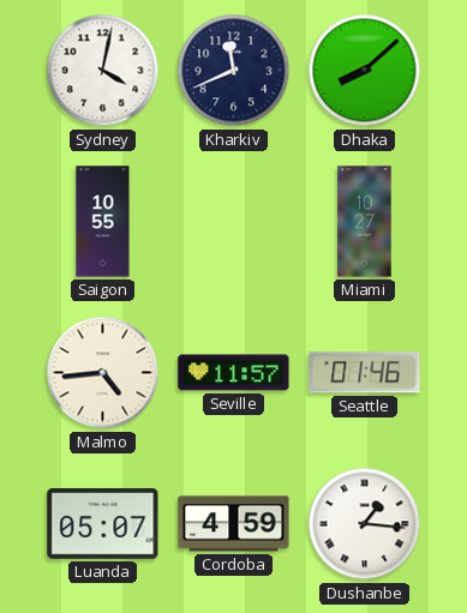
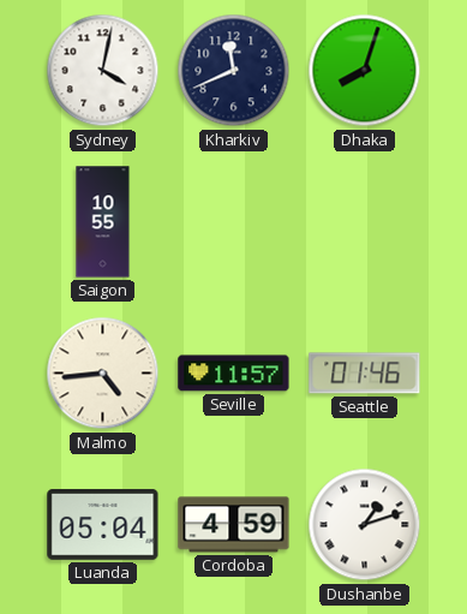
Dhaka: 8:08 -> 8:03
Miami: 10:27 -> none
Luanda: 05:07 -> 05:04
Dushanbe: 1:16 -> 1:12
